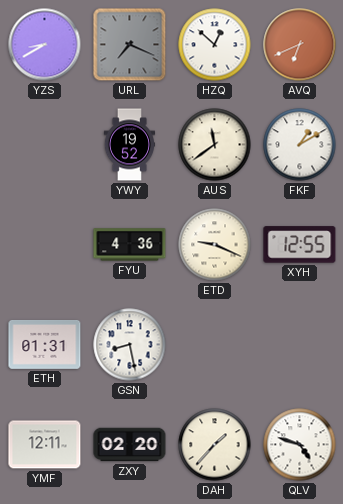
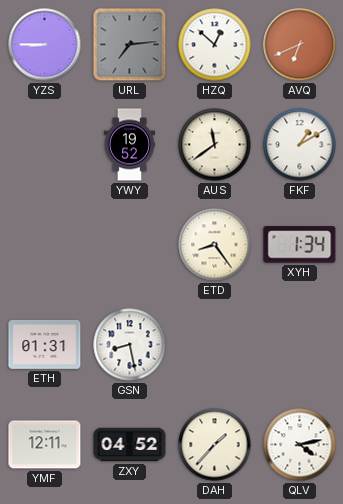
YZS: 8:40 -> 8:45
URL: 7:19 -> 7:14
FYU: 4:36 -> none
ETD: 9:19 -> 8:24
XYH: 12:55 -> 1:34
ZXY: 02:20 -> 04:52
QLV: 4:48 -> 4:13
